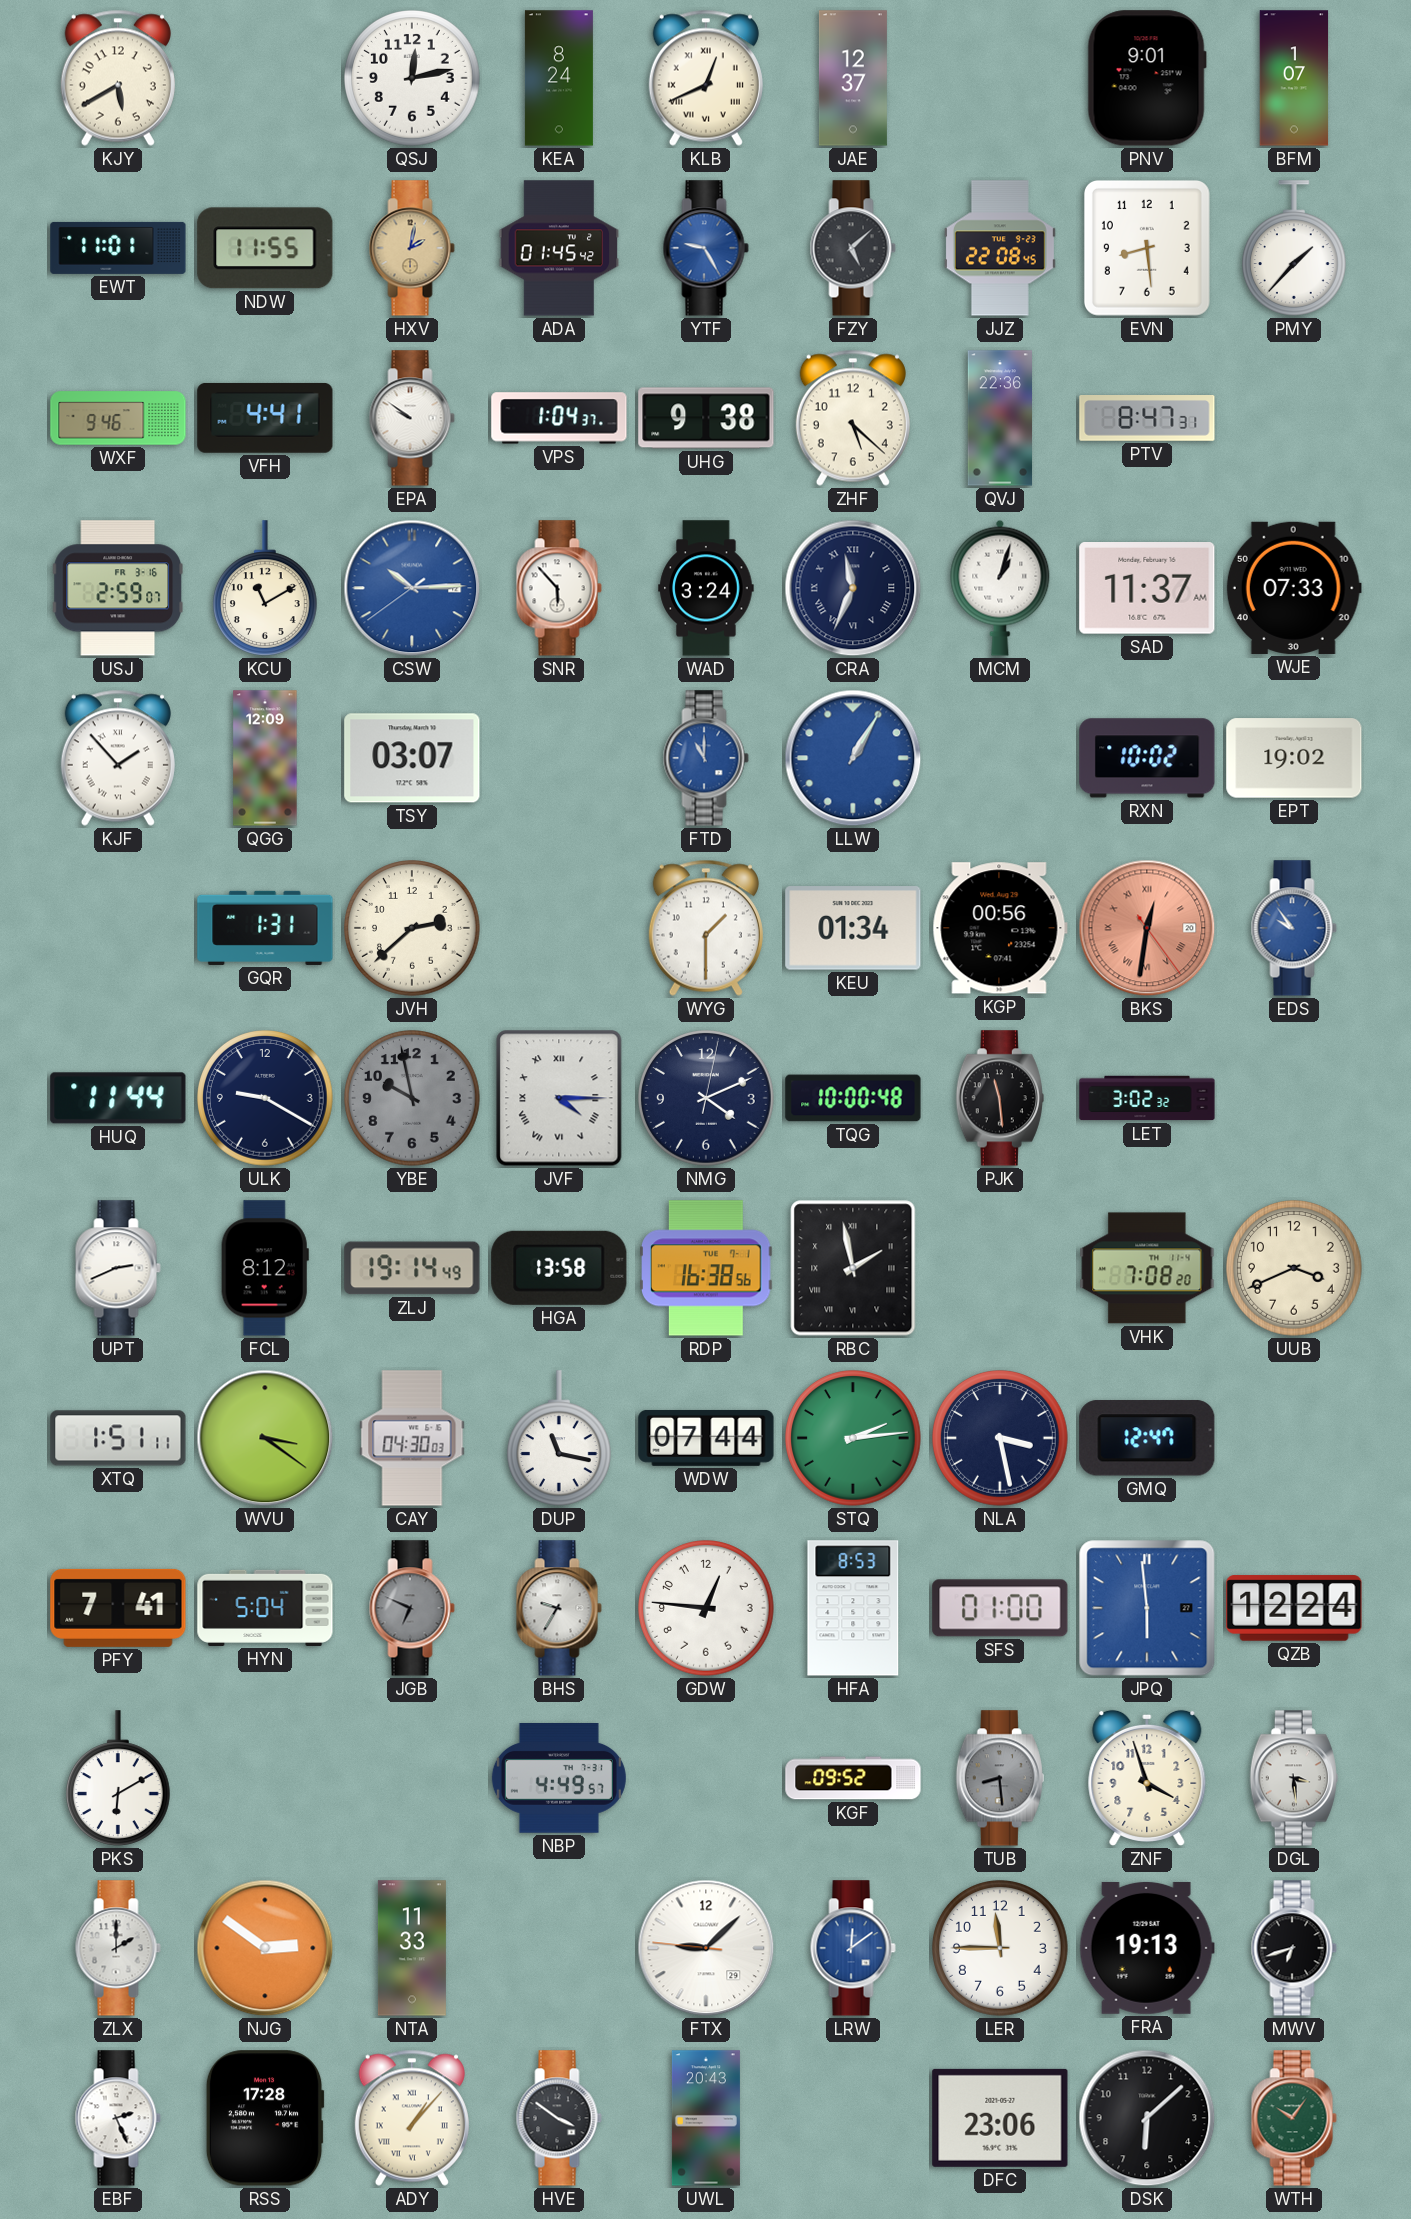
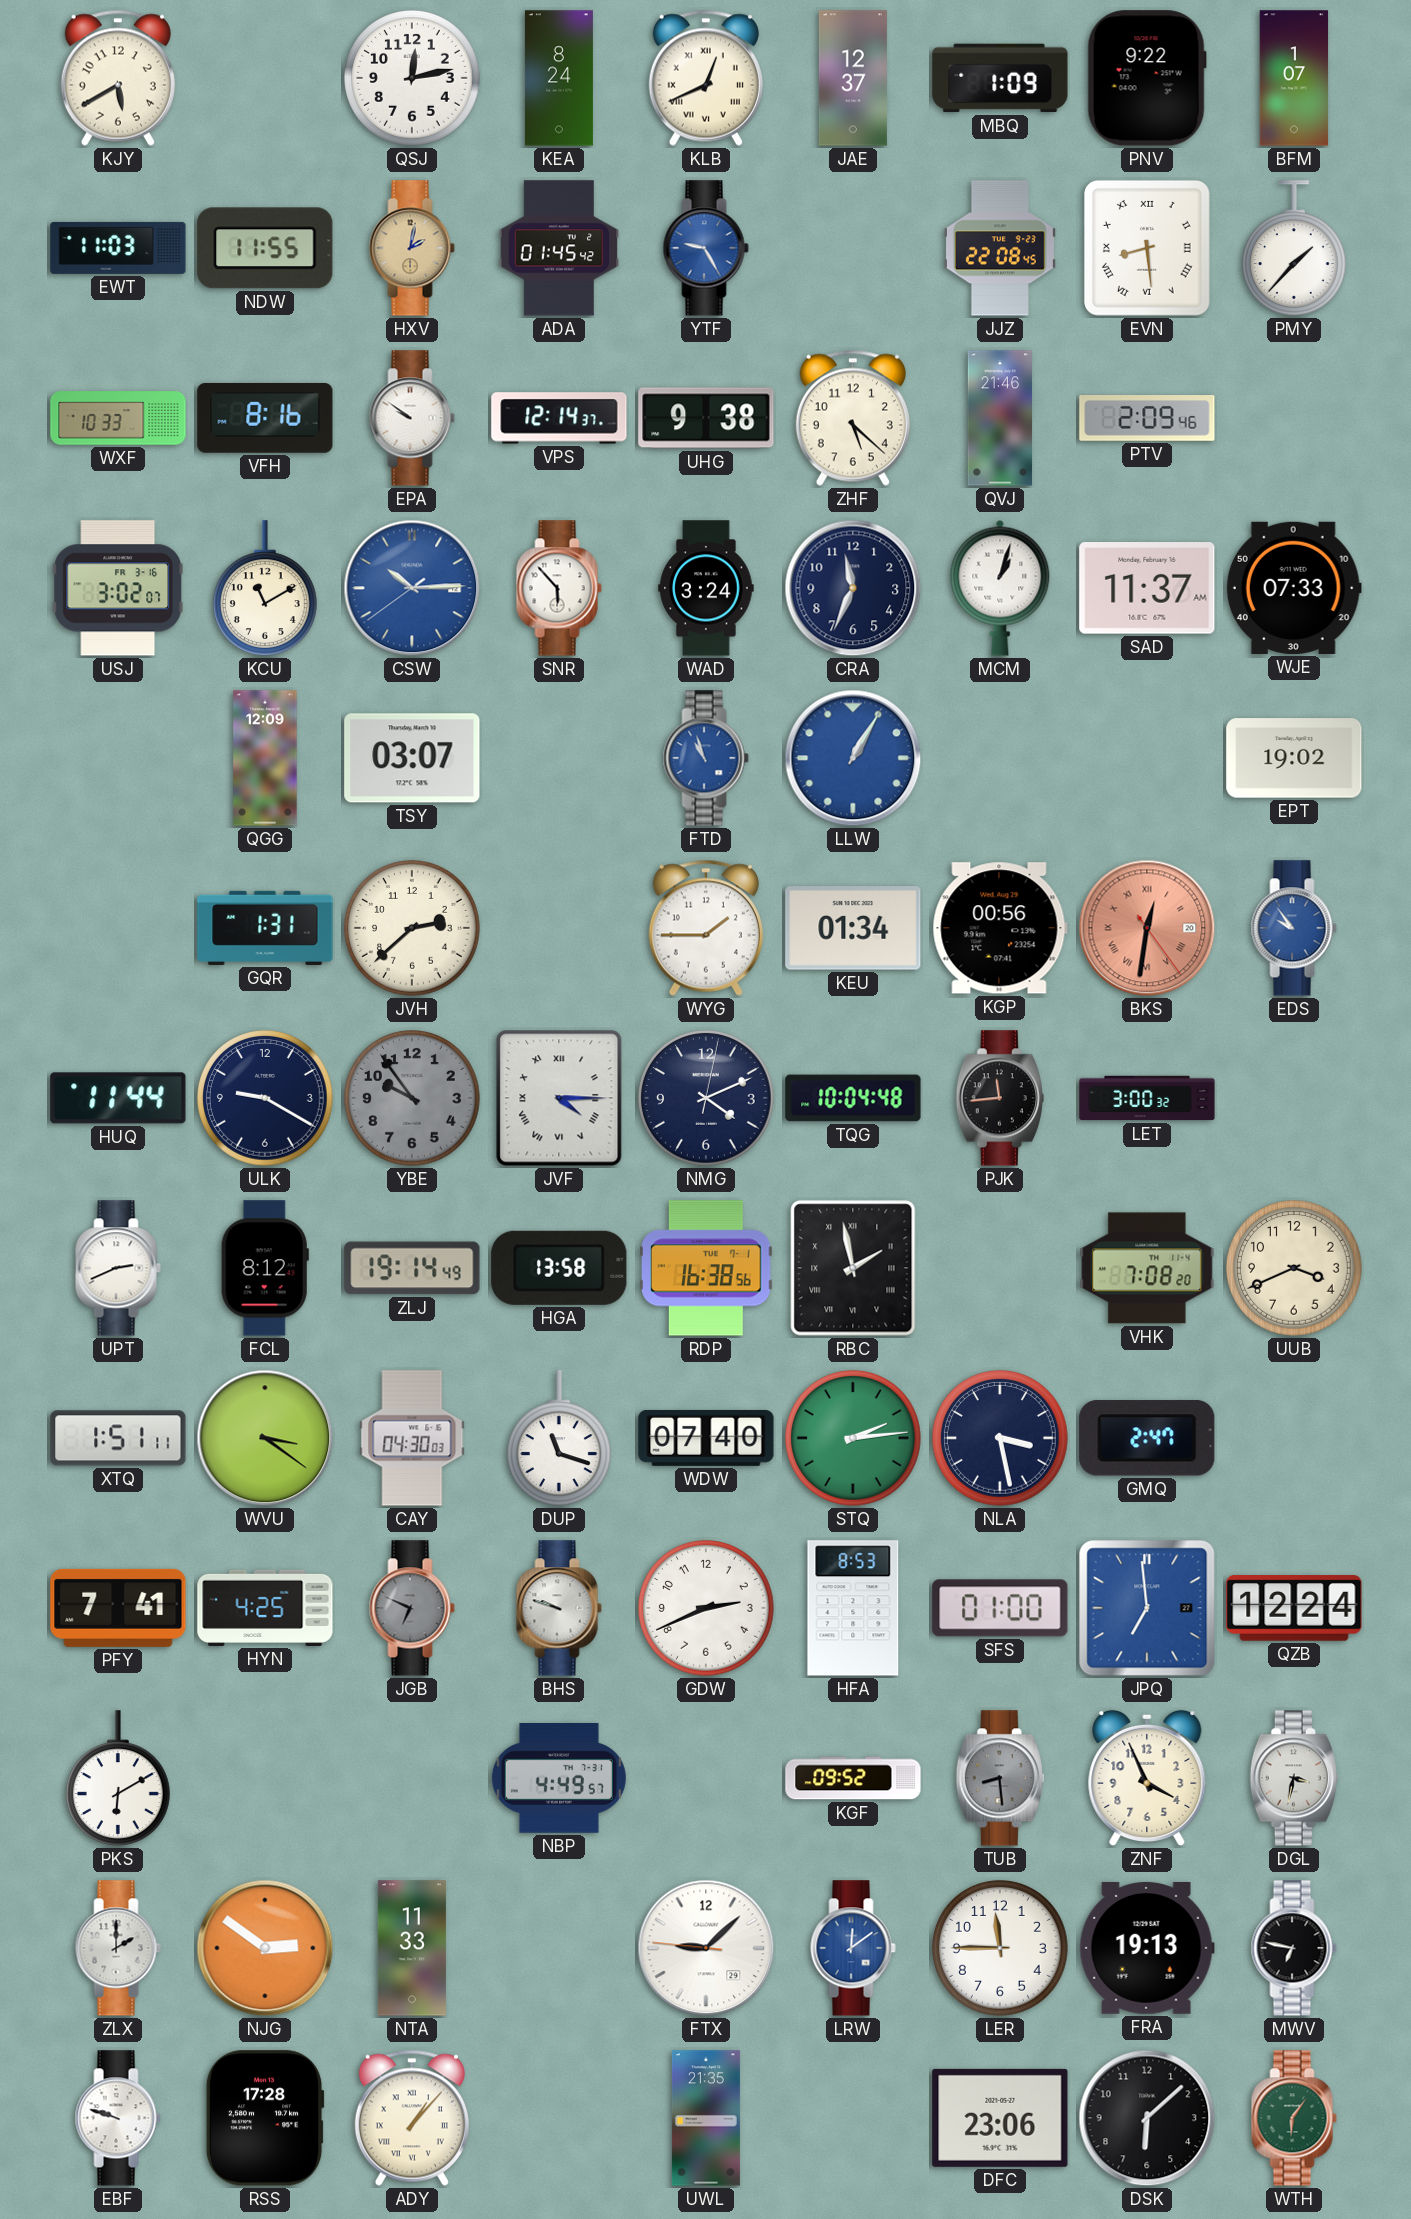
MBQ: none -> 1:09
PNV: 9:01 -> 9:22
EWT: 11:01 -> 11:03
FZY: 5:08 -> none
EVN numerals: Arabic -> Roman
WXF: 9:46 -> 10:33
VFH: 4:41 -> 8:16
VPS: 1:04 -> 12:14
QVJ: 22:36 -> 21:46
PTV: 8:47 -> 2:09
USJ: 2:59 -> 3:02
CRA numerals: Roman -> Arabic
KJF: 1:53 -> none
FTD: 11:00 -> 10:57
RXN: 10:02 -> none
WYG: 1:30 -> 1:45
YBE: 9:58 -> 9:54
TQG: 10:00 -> 10:04
PJK: 11:29 -> 11:44
LET: 3:02 -> 3:00
DUP: 11:17 -> 11:18
WDW: 07:44 -> 07:40
GMQ: 12:47 -> 2:47
HYN: 5:04 -> 4:25
BHS: 9:35 -> 9:48
GDW: 12:46 -> 2:41
JPQ: 5:59 -> 6:59
ZNF: 3:57 -> 3:56
DGL: 3:29 -> 3:32
MWV: 6:42 -> 6:47
EBF: 2:26 -> 9:48
HVE: 3:51 -> none
UWL: 20:43 -> 21:35
WTH: 10:06 -> 6:06
